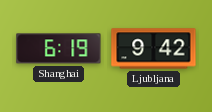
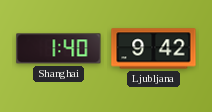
Shanghai: 6:19 -> 1:40
